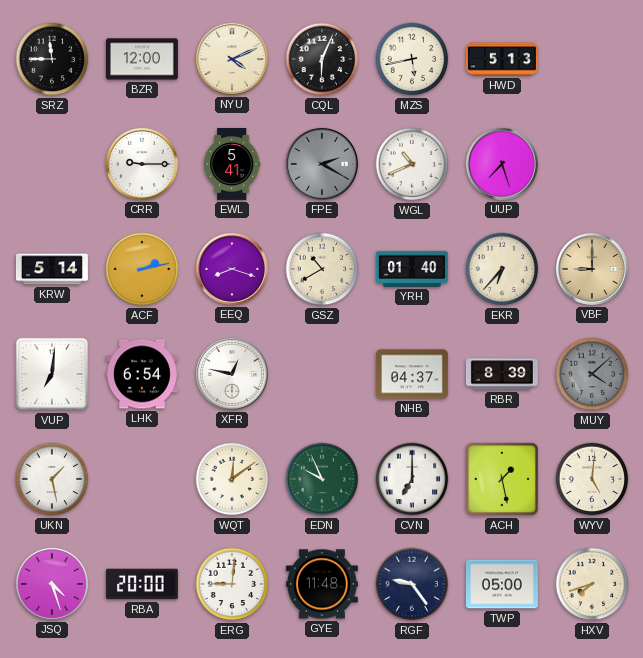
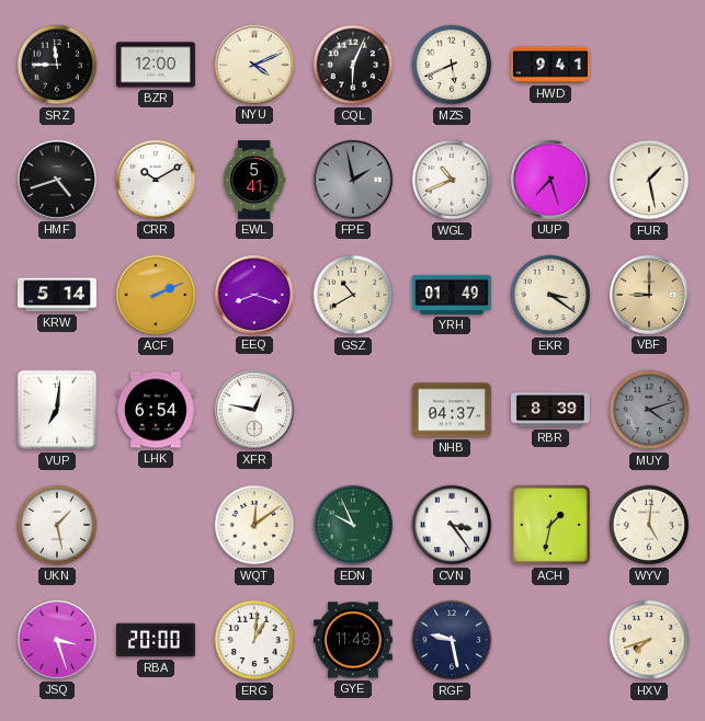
MZS: 5:43 -> 5:41
HWD: 5:13 -> 9:41
HMF: none -> 4:42
CRR: 9:15 -> 10:10
FPE: 2:20 -> 1:58
FUR: none -> 1:28
ACF: 2:13 -> 2:11
YRH: 01:40 -> 01:49
EKR: 6:37 -> 3:21
MUY: 4:08 -> 4:12
CVN: 7:00 -> 3:24
ACH: 1:28 -> 1:32
JSQ: 4:27 -> 3:27
ERG: 9:01 -> 1:01
RGF: 9:24 -> 9:28
TWP: 05:00 -> none
